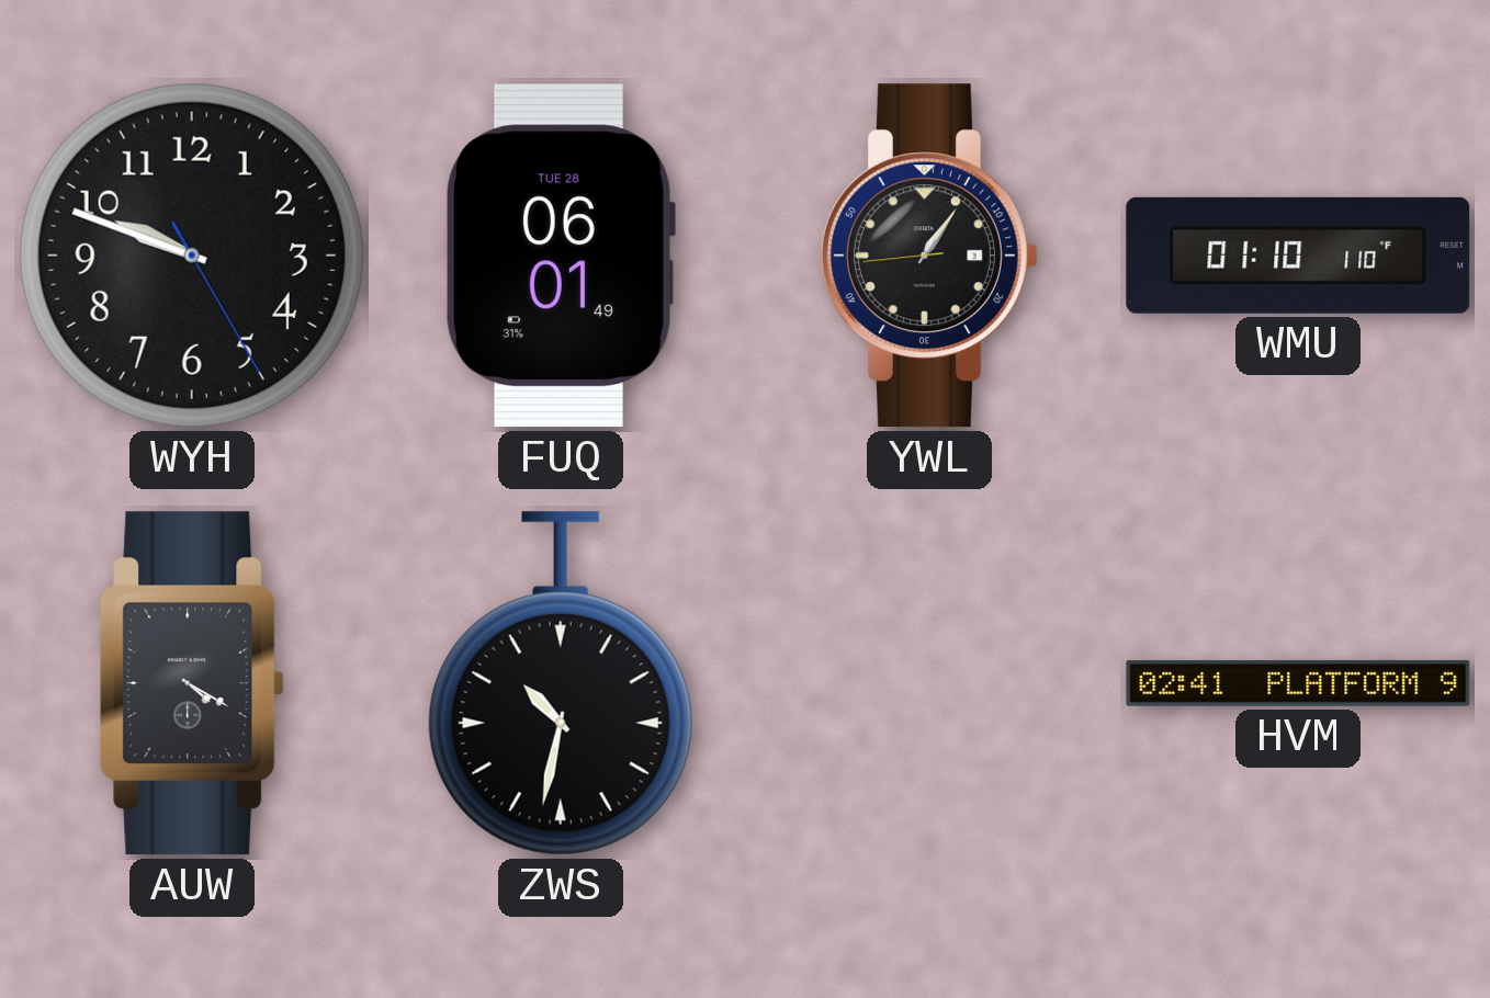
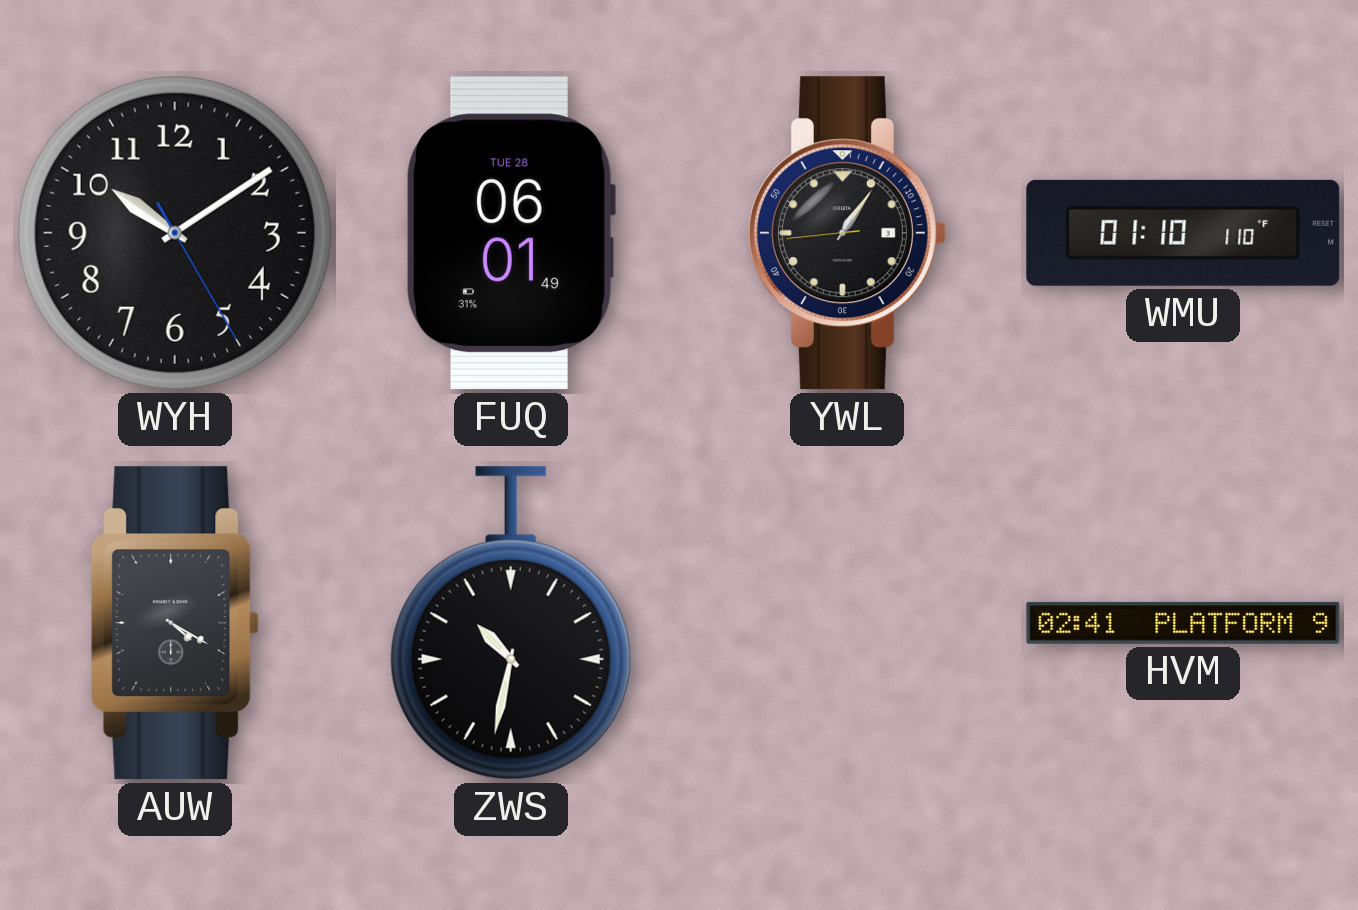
WYH: 9:48 -> 10:09
